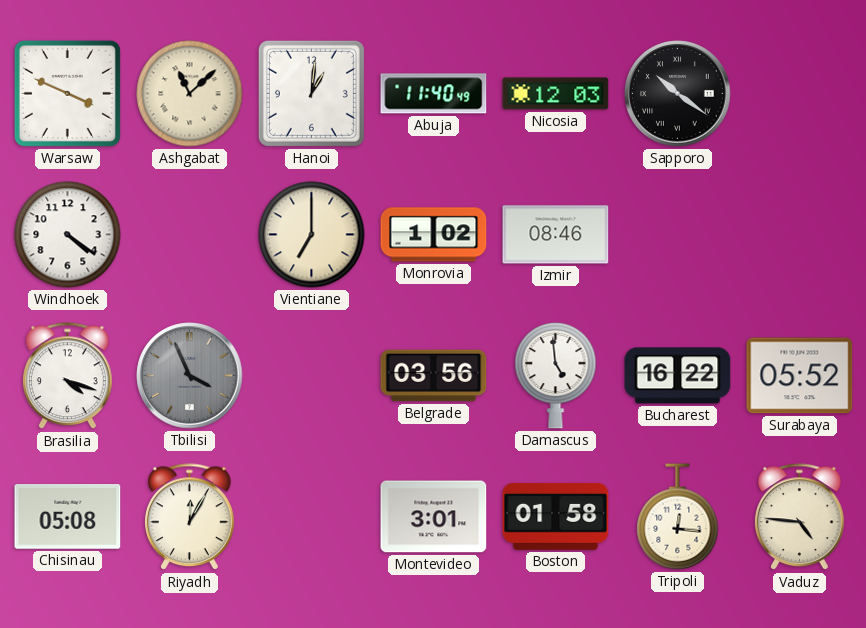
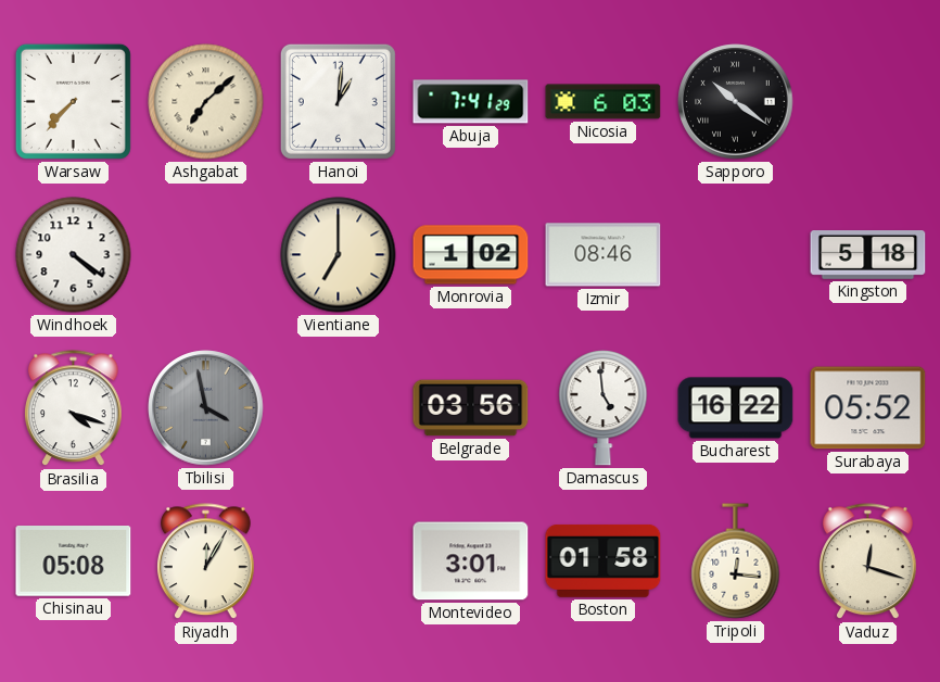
Warsaw: 3:49 -> 7:37
Ashgabat: 11:08 -> 7:08
Abuja: 11:40 -> 7:41
Nicosia: 12:03 -> 6:03
Kingston: none -> 5:18
Tbilisi: 3:56 -> 3:58
Vaduz: 4:46 -> 12:18
